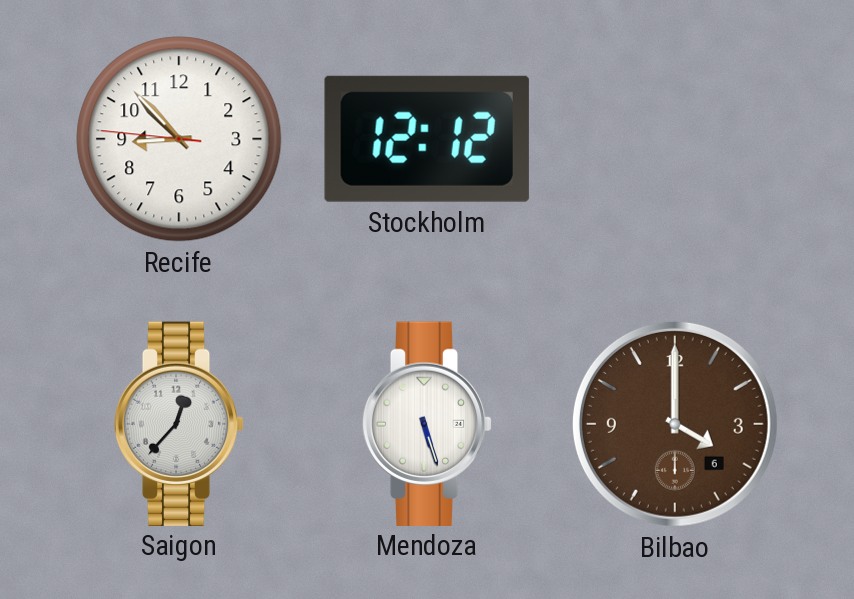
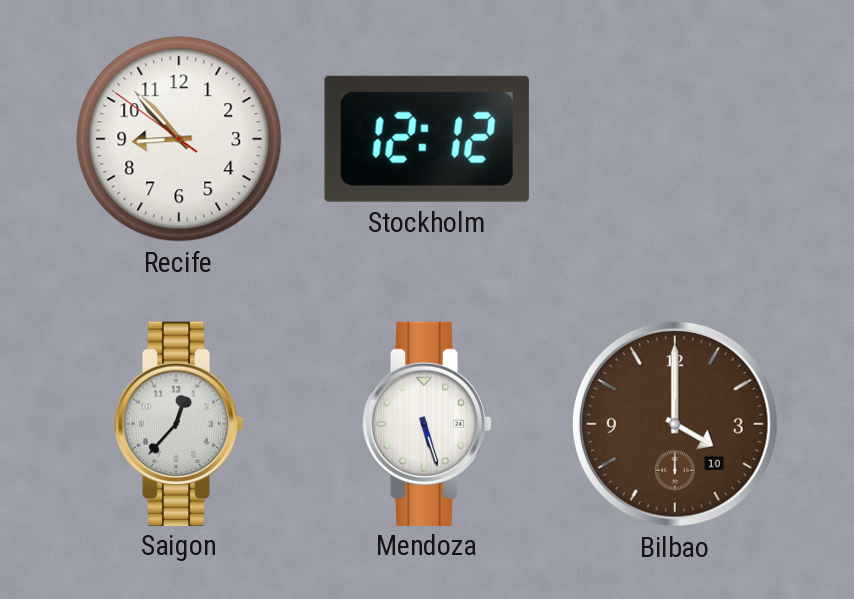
Recife: 8:52:46 -> 8:52:51
Bilbao date: 6 -> 10
